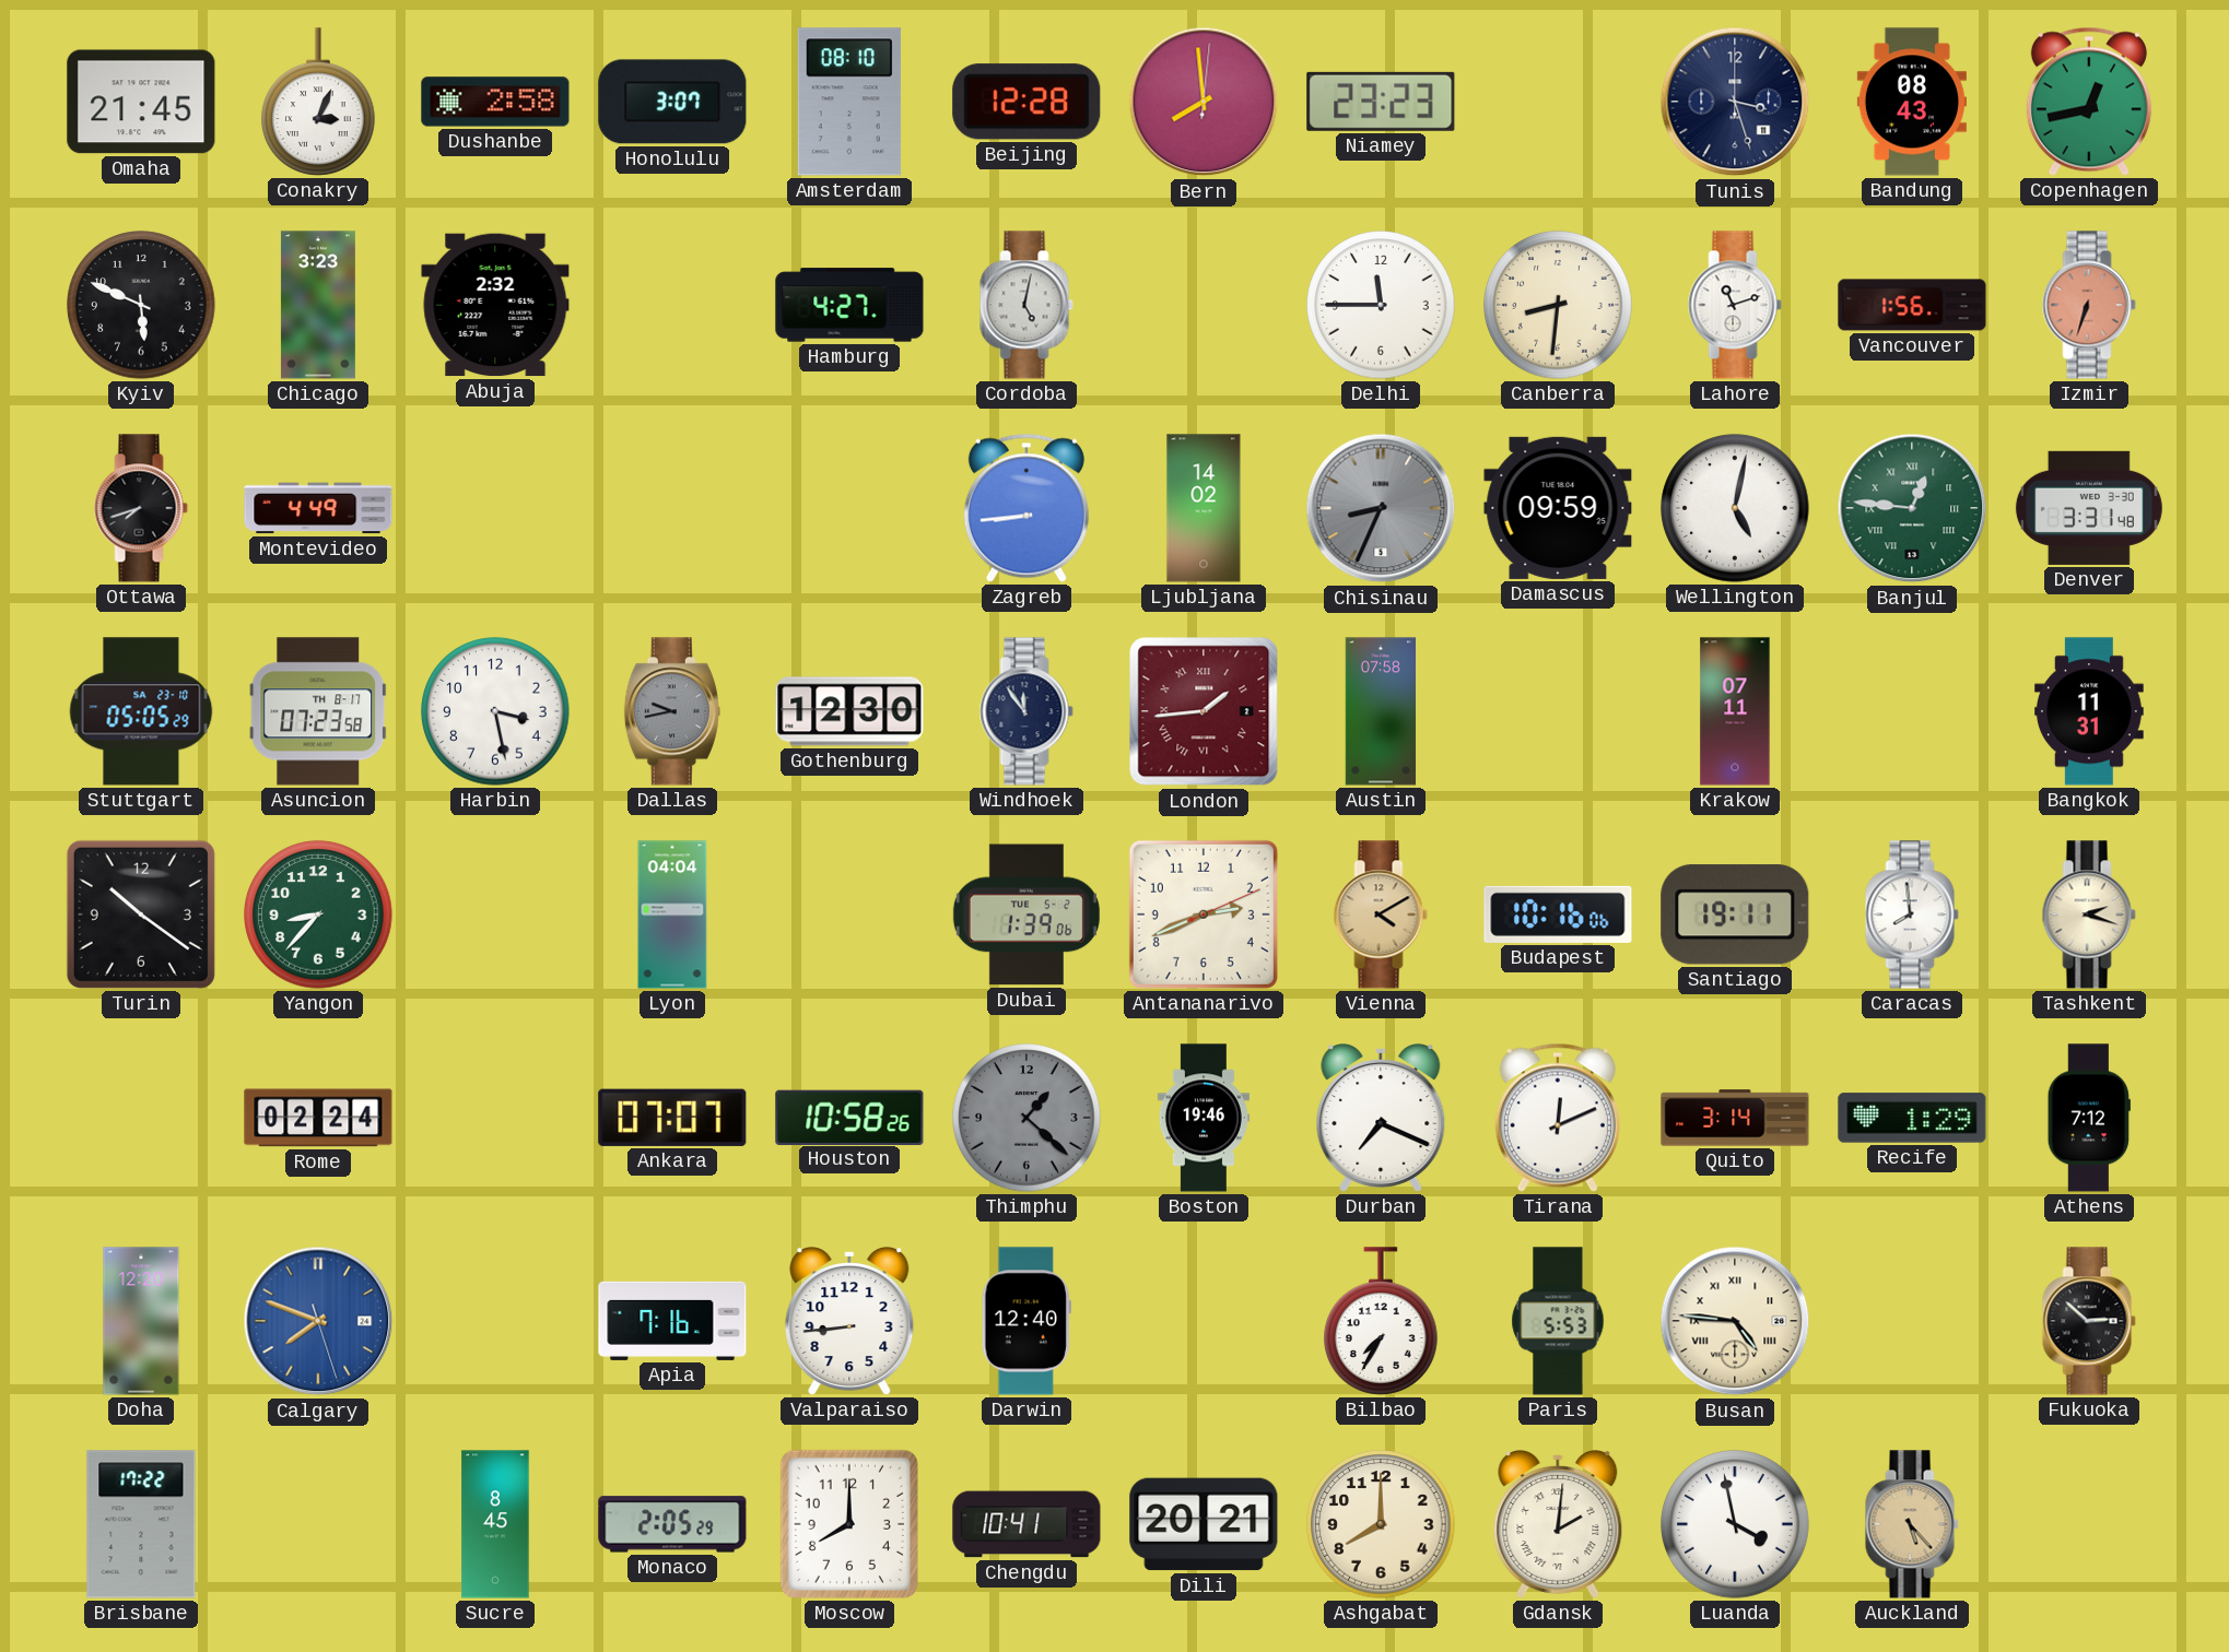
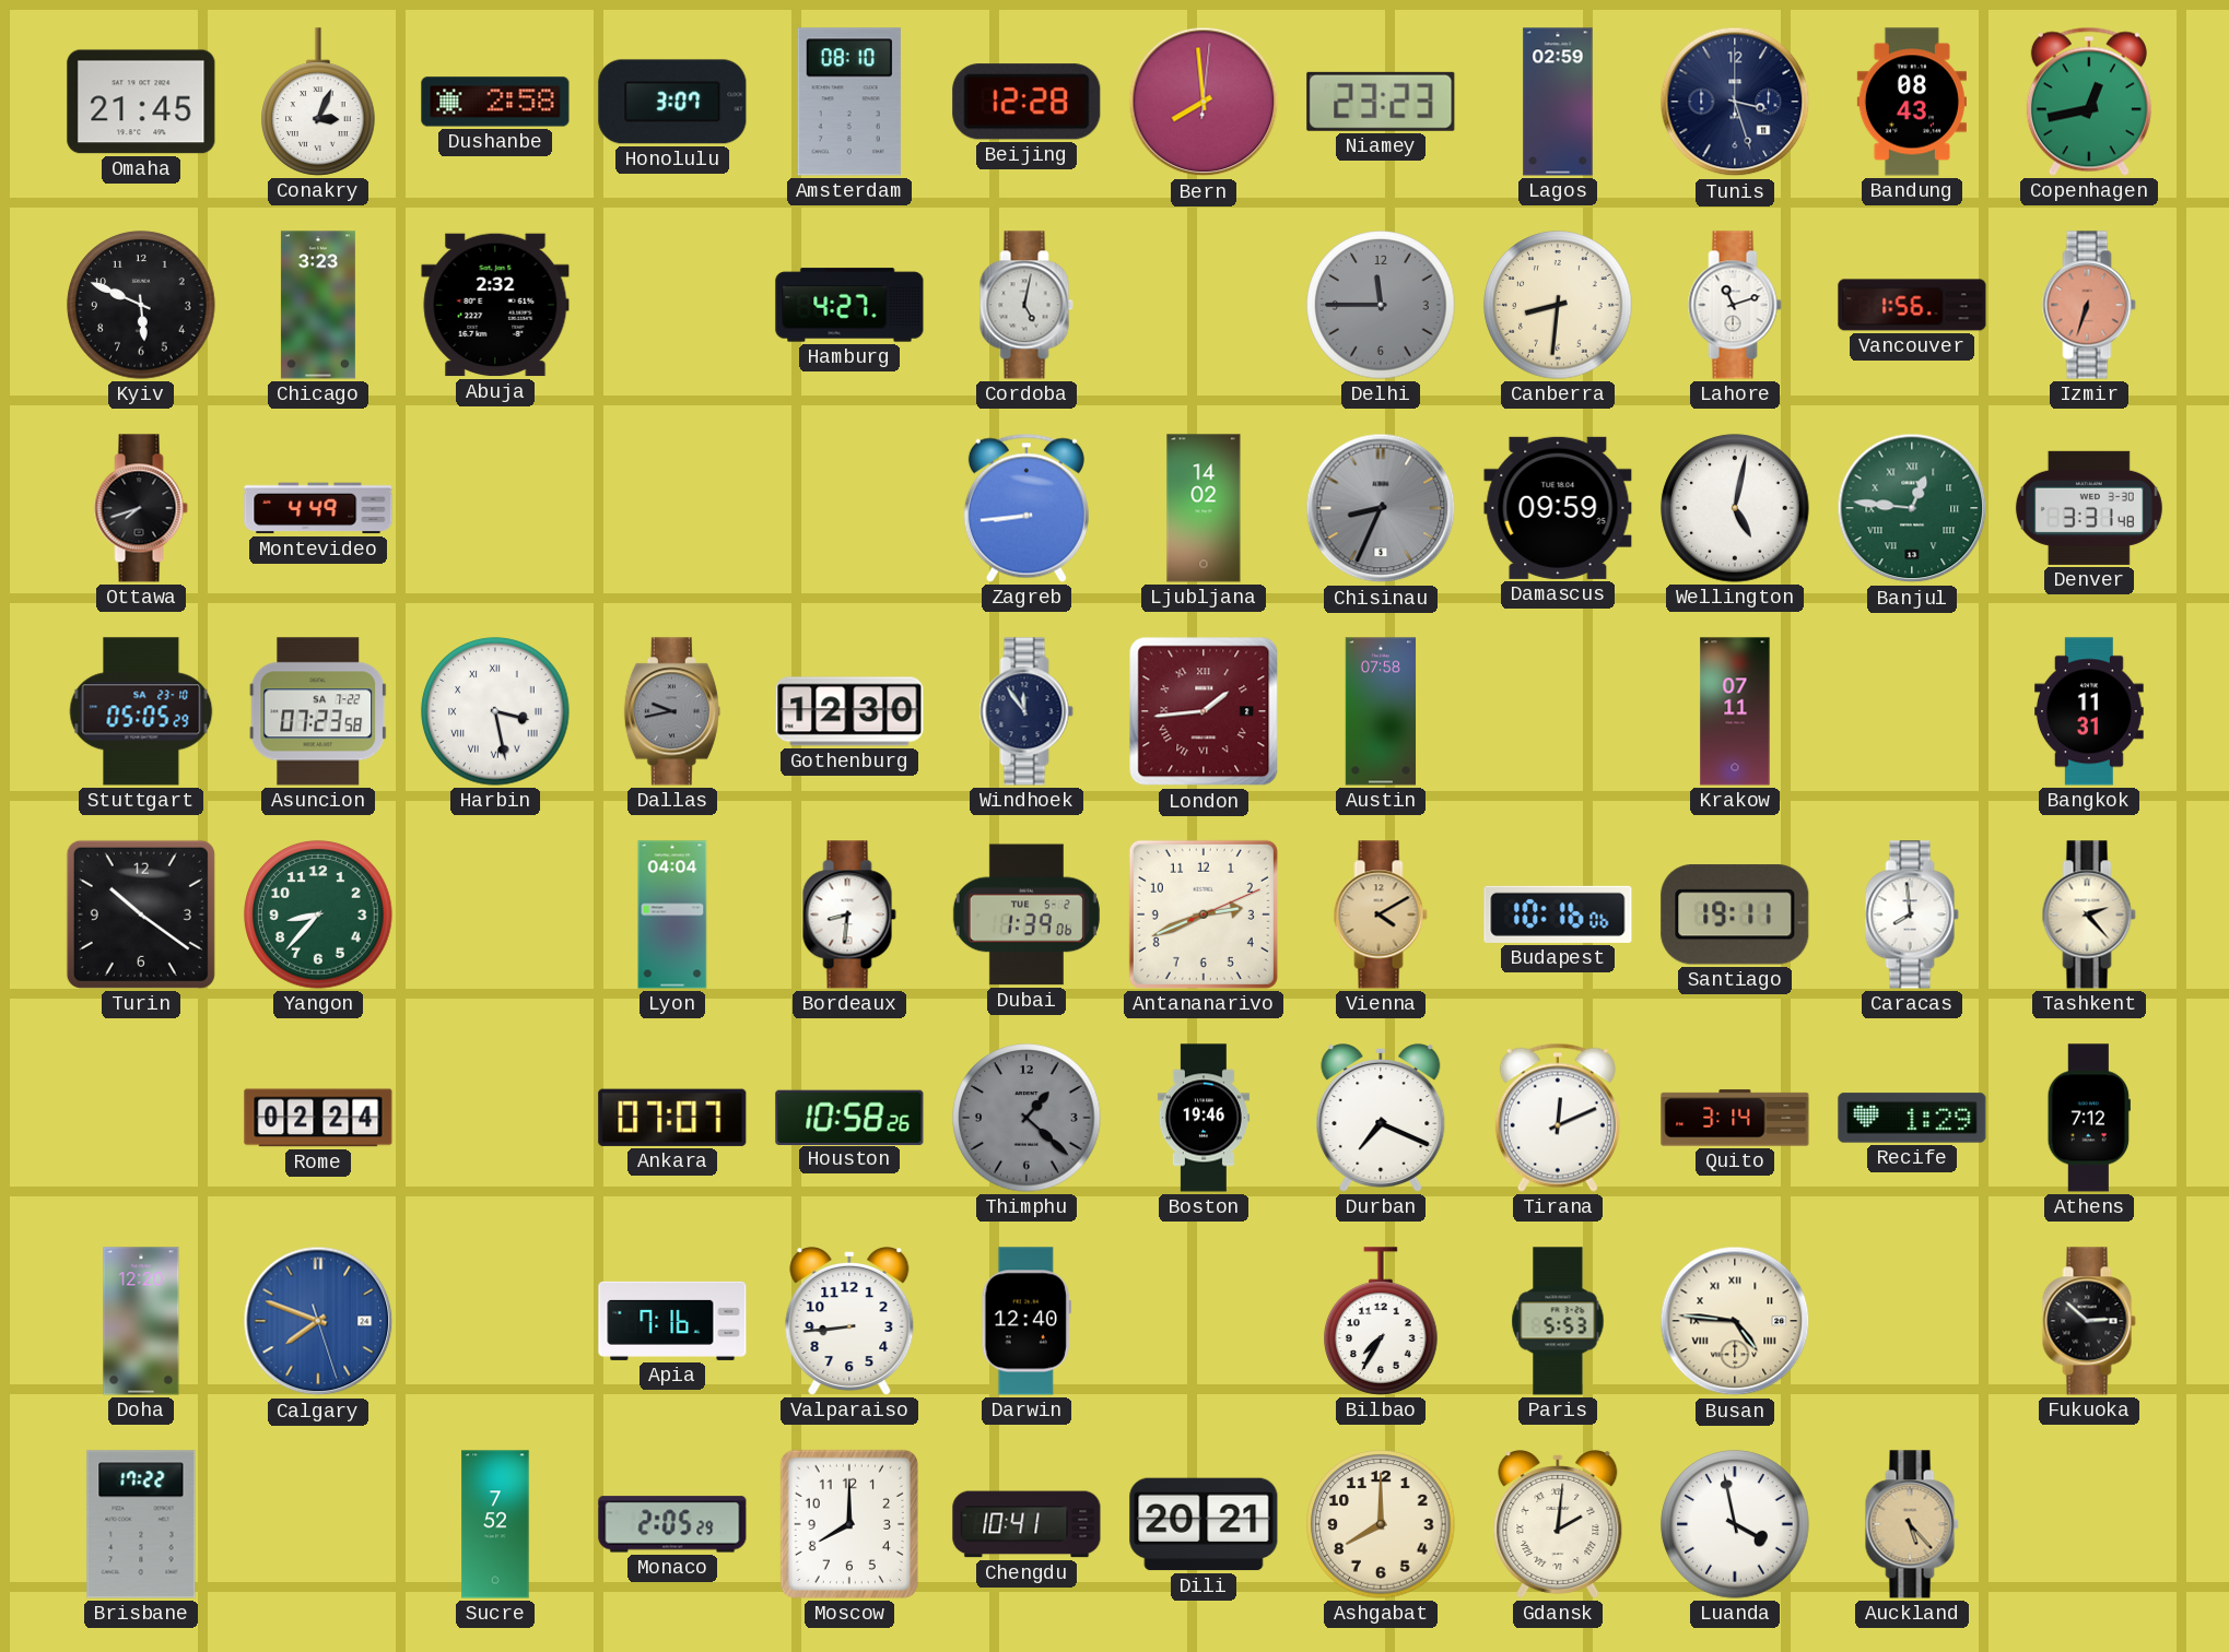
Lagos: none -> 02:59
Delhi dial: white -> grey
Asuncion date: TH 8-17 -> SA 7-22
Harbin numerals: Arabic -> Roman
Bordeaux: none -> 8:31
Tashkent: 2:18 -> 2:23
Sucre: 8:45 -> 7:52
